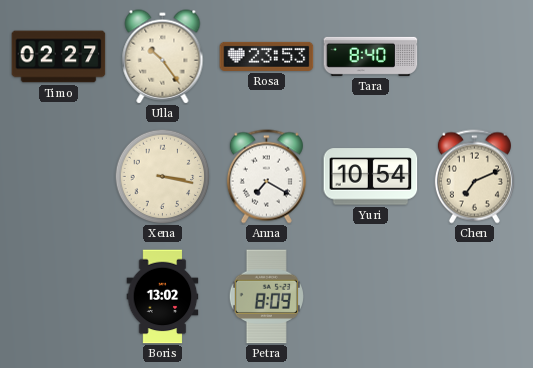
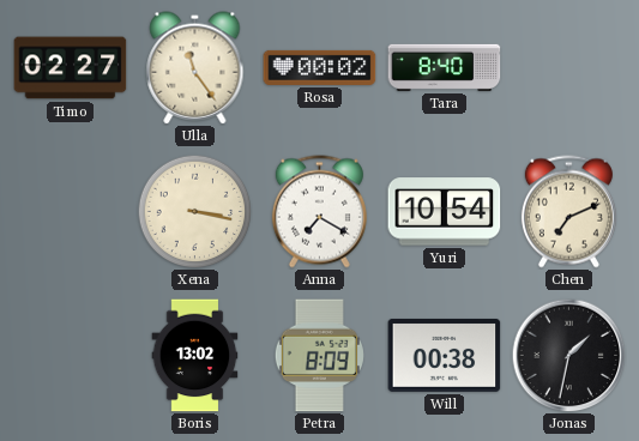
Ulla: 10:24 -> 11:24
Rosa: 23:53 -> 00:02
Will: none -> 00:38
Jonas: none -> 1:32
